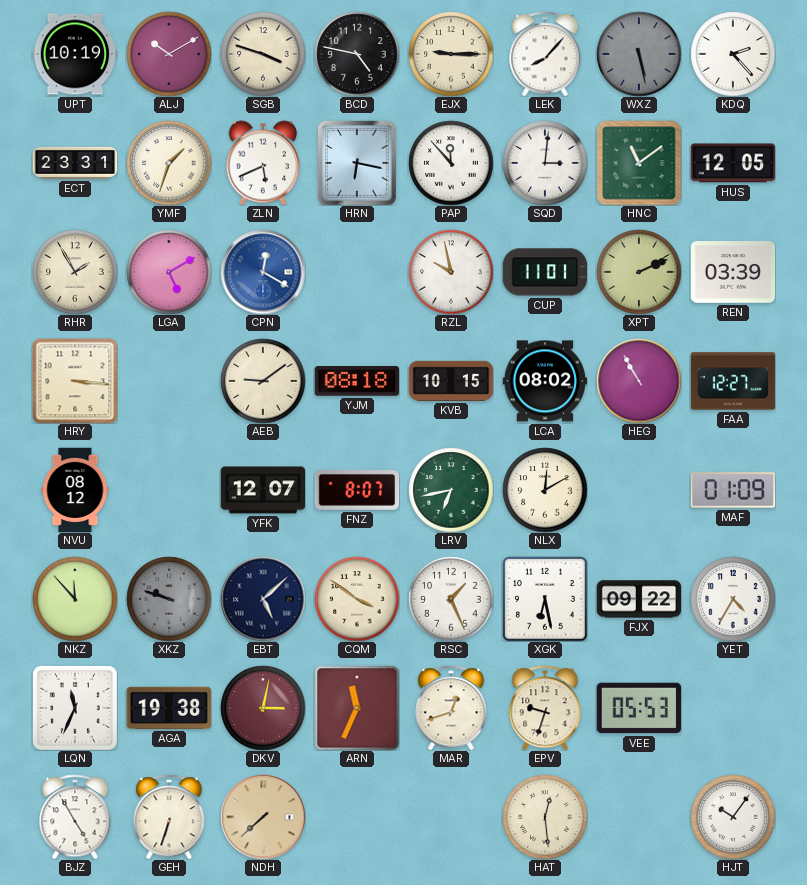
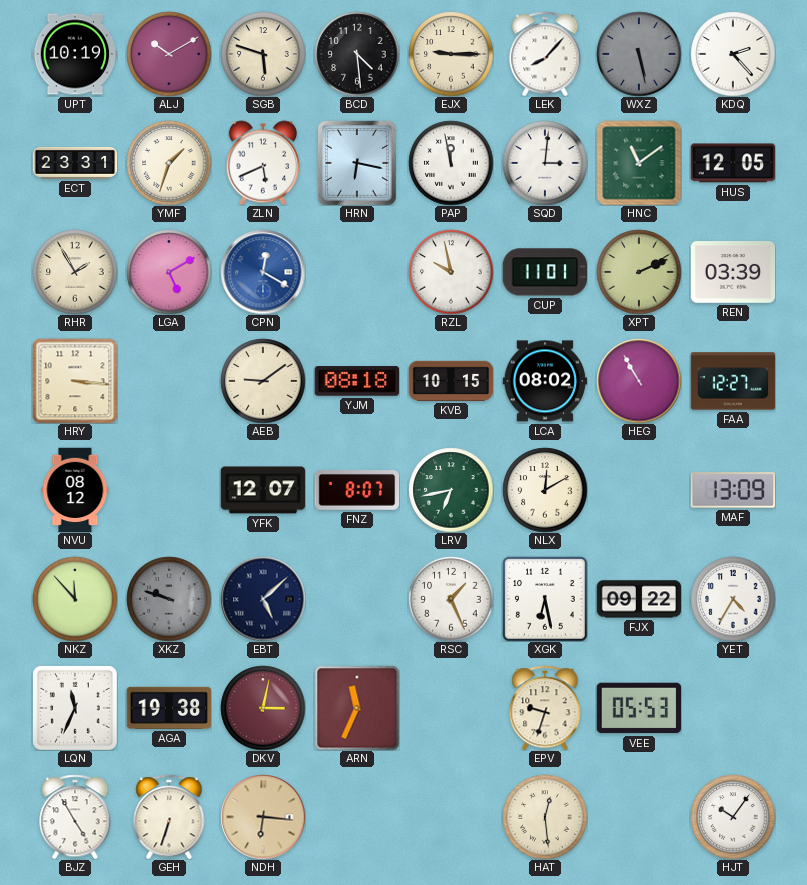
SGB: 3:48 -> 5:48
BCD: 4:47 -> 4:29
PAP: 11:53 -> 11:58
MAF: 01:09 -> 13:09
CQM: 3:51 -> none
MAR: 12:42 -> none
NDH: 7:38 -> 6:16
